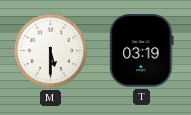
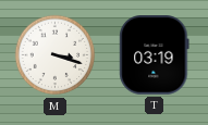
M: 5:30 -> 3:18
